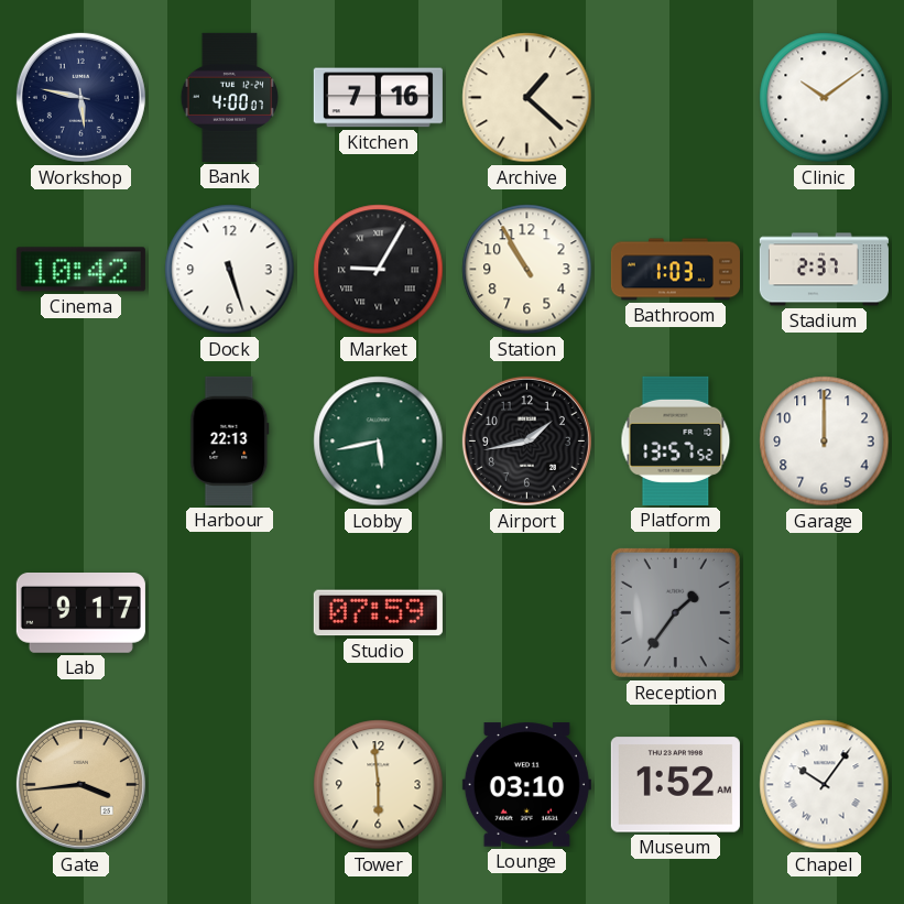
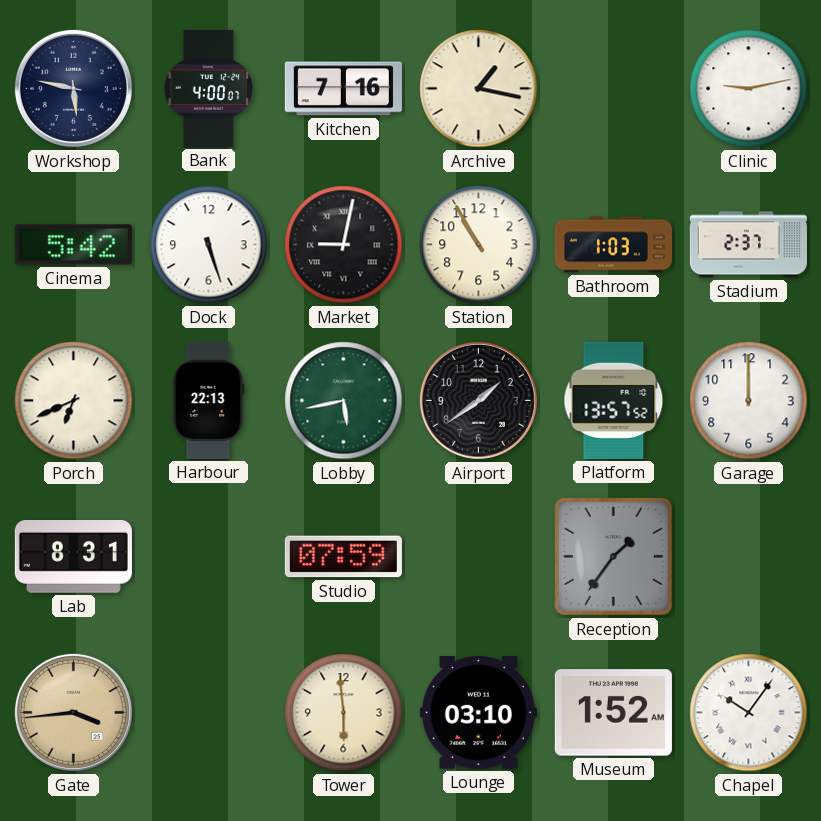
Archive: 1:22 -> 1:17
Clinic: 10:09 -> 9:13
Cinema: 10:42 -> 5:42
Market: 9:05 -> 9:02
Porch: none -> 6:41
Airport: 1:43 -> 1:39
Lab: 9:17 -> 8:31
